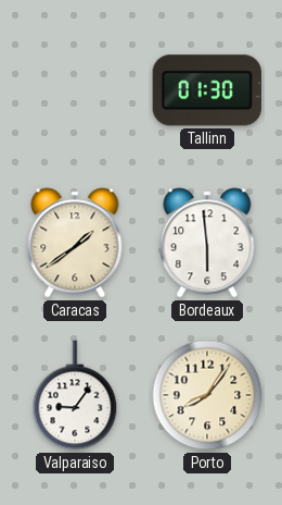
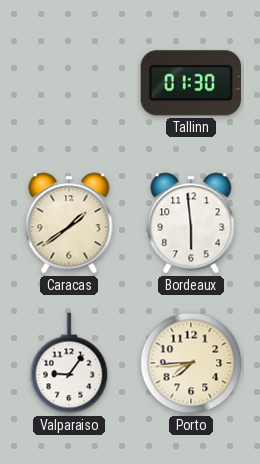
Porto: 8:06 -> 7:44
